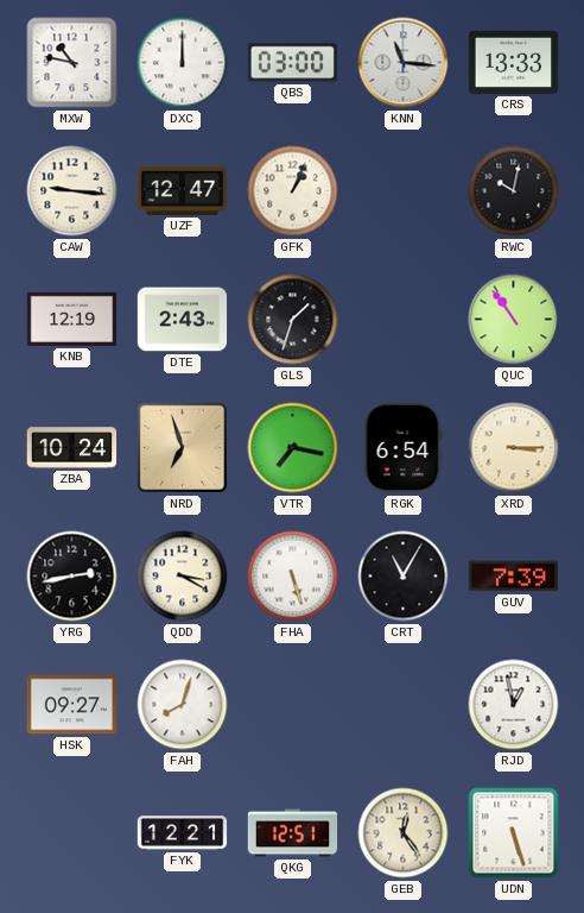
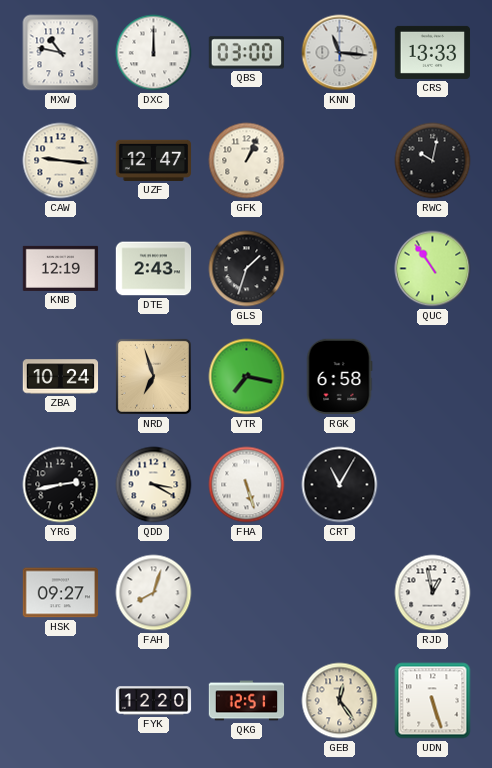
RGK: 6:54 -> 6:58
XRD: 3:15 -> none
GUV: 7:39 -> none
FYK: 12:21 -> 12:20
